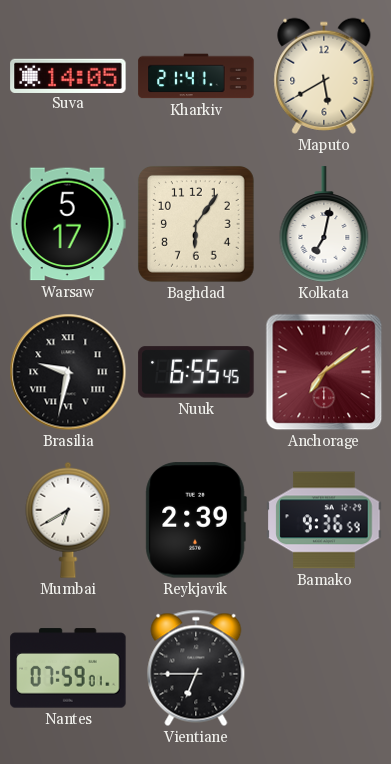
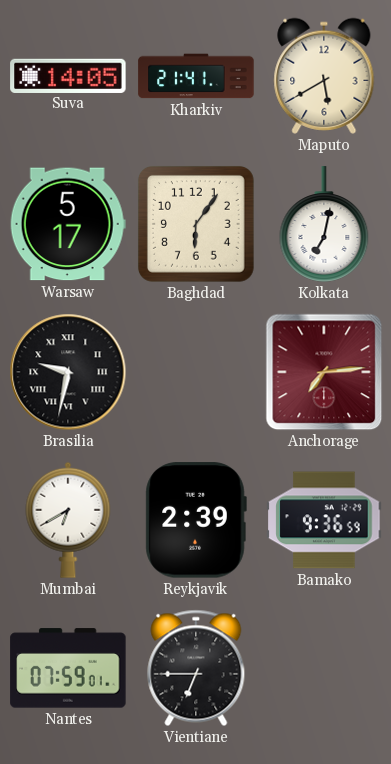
Nuuk: 6:55 -> none
Anchorage: 7:09 -> 7:14
